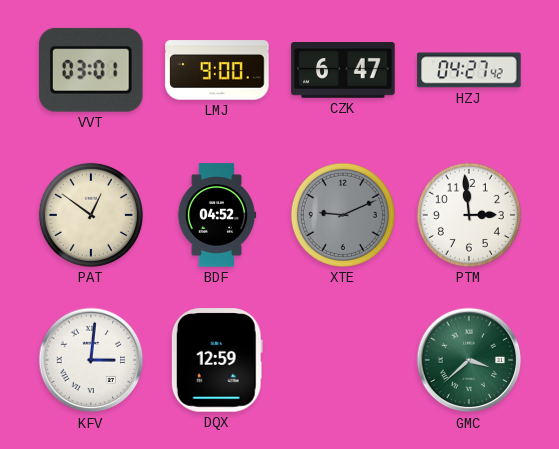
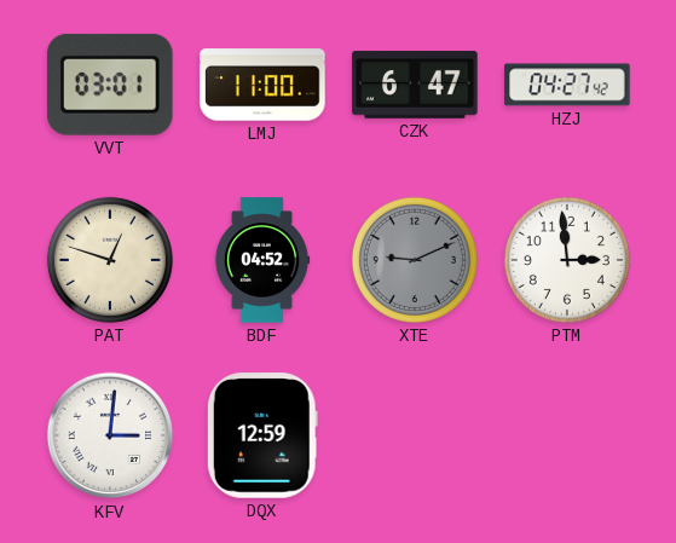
LMJ: 9:00 -> 11:00
PAT: 12:51 -> 12:48
GMC: 3:38 -> none
